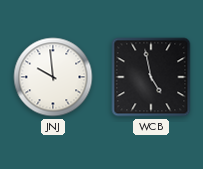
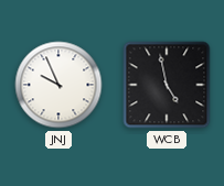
JNJ: 9:59 -> 9:56
